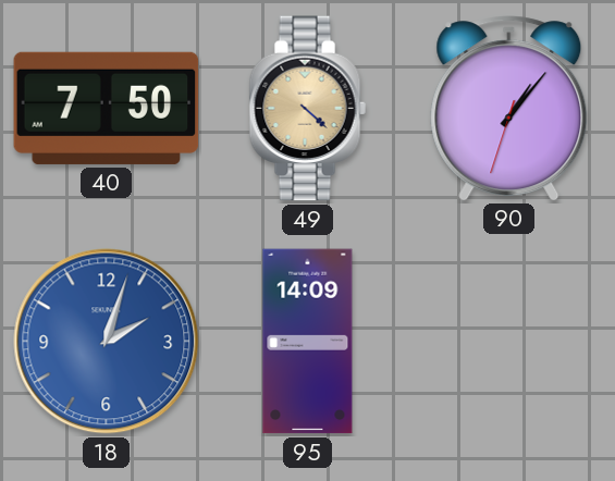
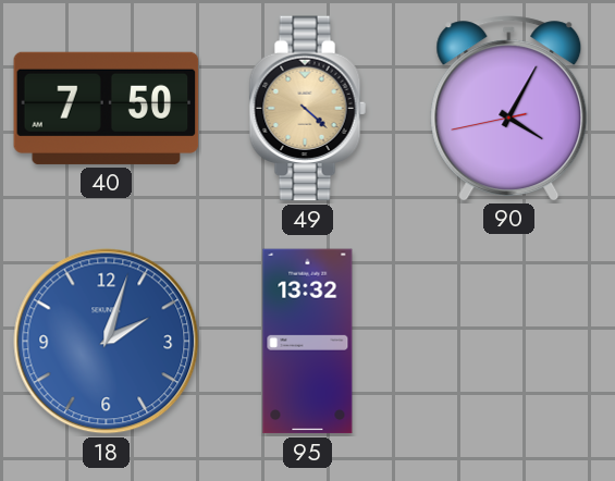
90: 1:06 -> 4:04
95: 14:09 -> 13:32
